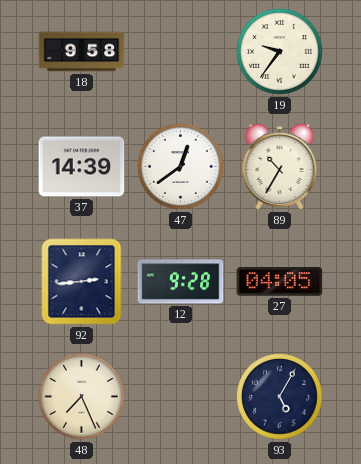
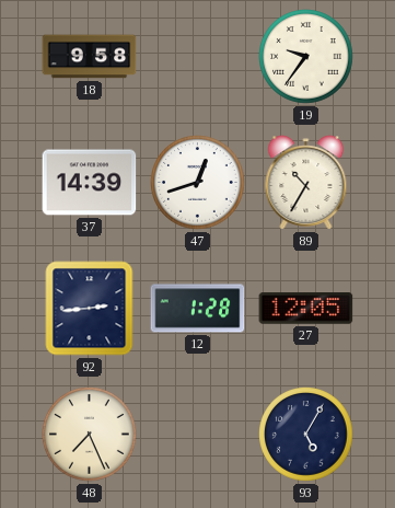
47: 12:39 -> 12:42
12: 9:28 -> 1:28
27: 04:05 -> 12:05
